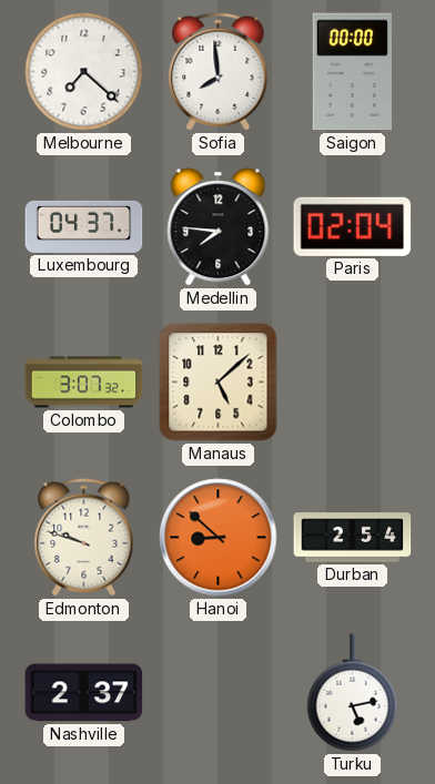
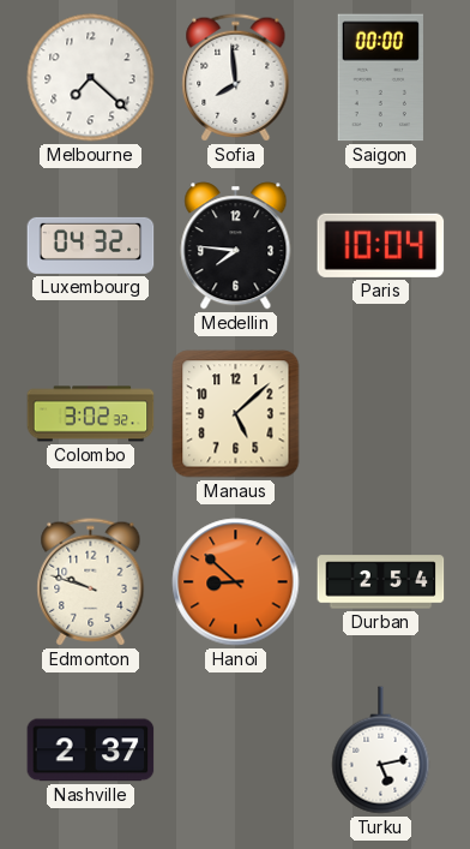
Luxembourg: 04:37 -> 04:32
Paris: 02:04 -> 10:04
Colombo: 3:07 -> 3:02
